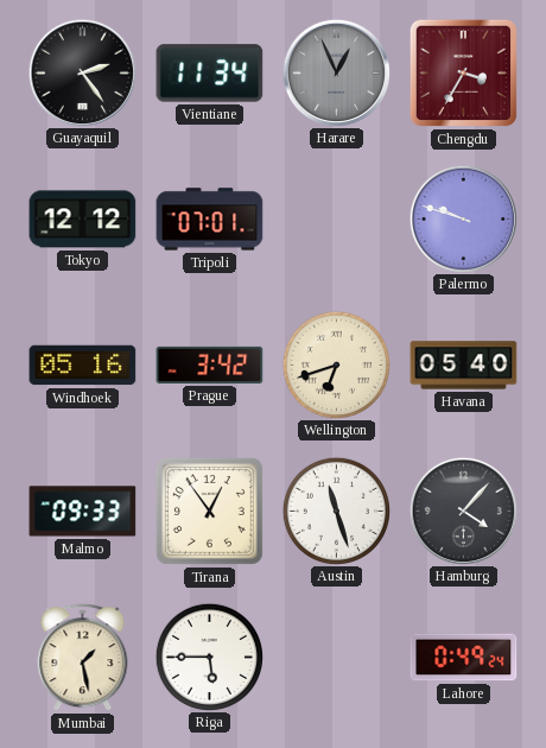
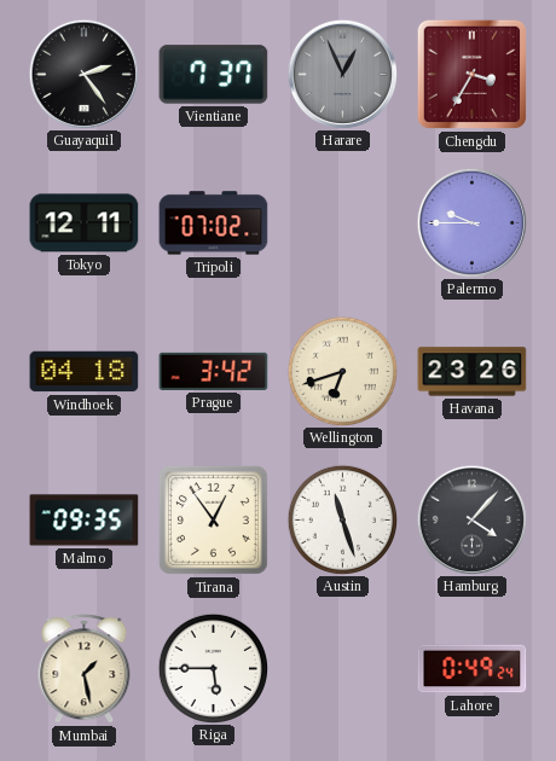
Vientiane: 11:34 -> 7:37
Tokyo: 12:12 -> 12:11
Tripoli: 07:01 -> 07:02
Palermo: 9:48 -> 9:45
Windhoek: 05:16 -> 04:18
Havana: 05:40 -> 23:26
Malmo: 09:33 -> 09:35
